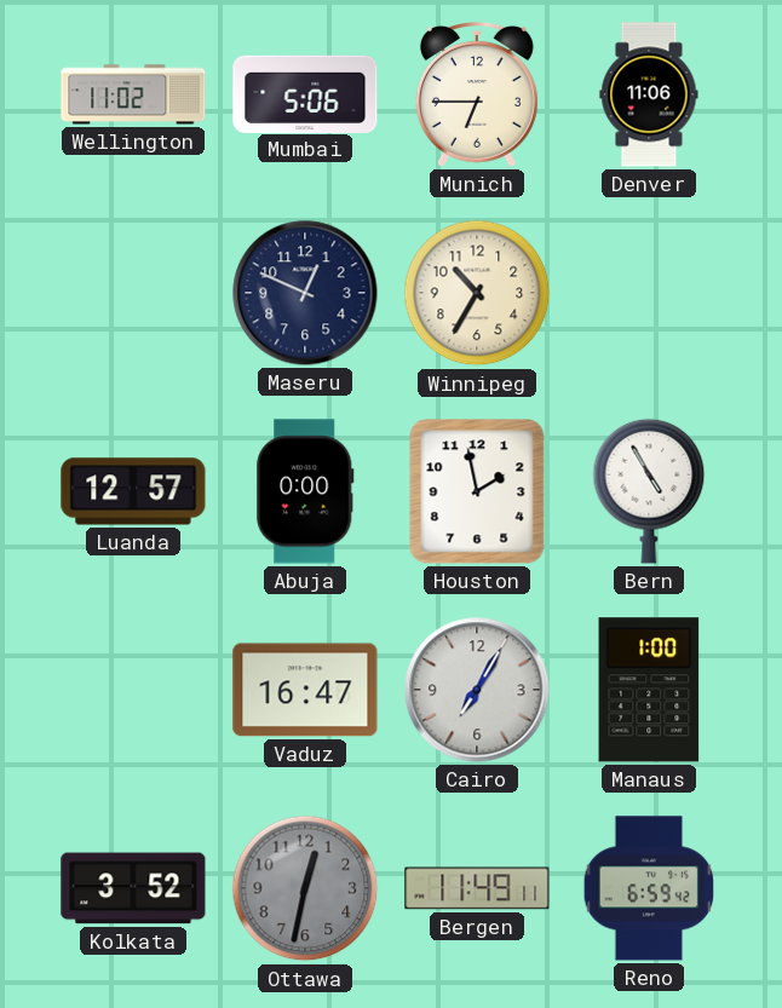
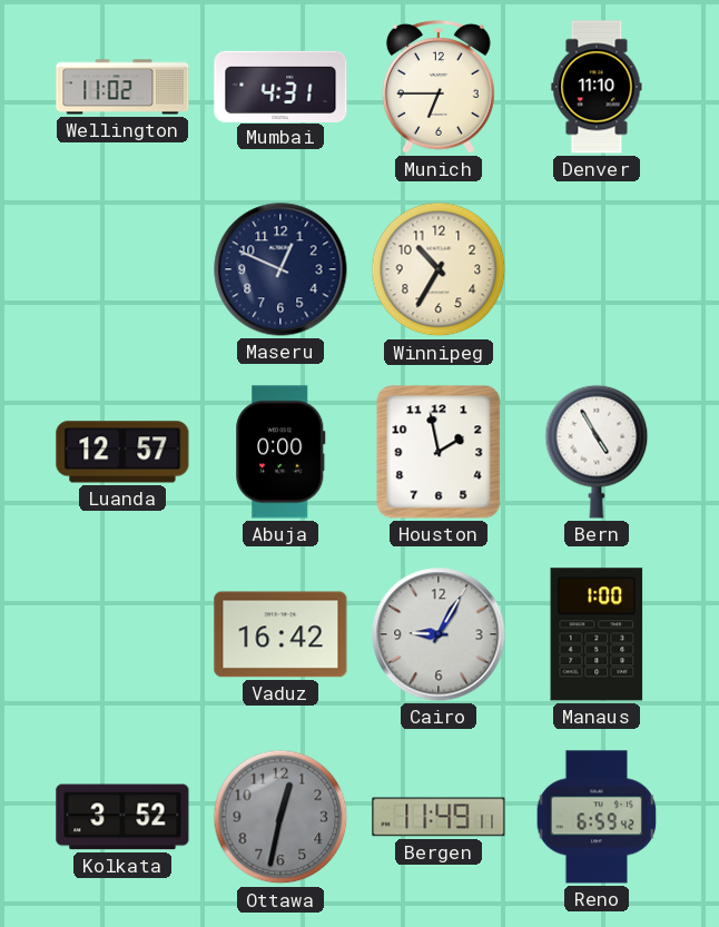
Mumbai: 5:06 -> 4:31
Denver: 11:06 -> 11:10
Vaduz: 16:47 -> 16:42
Cairo: 7:05 -> 9:05
